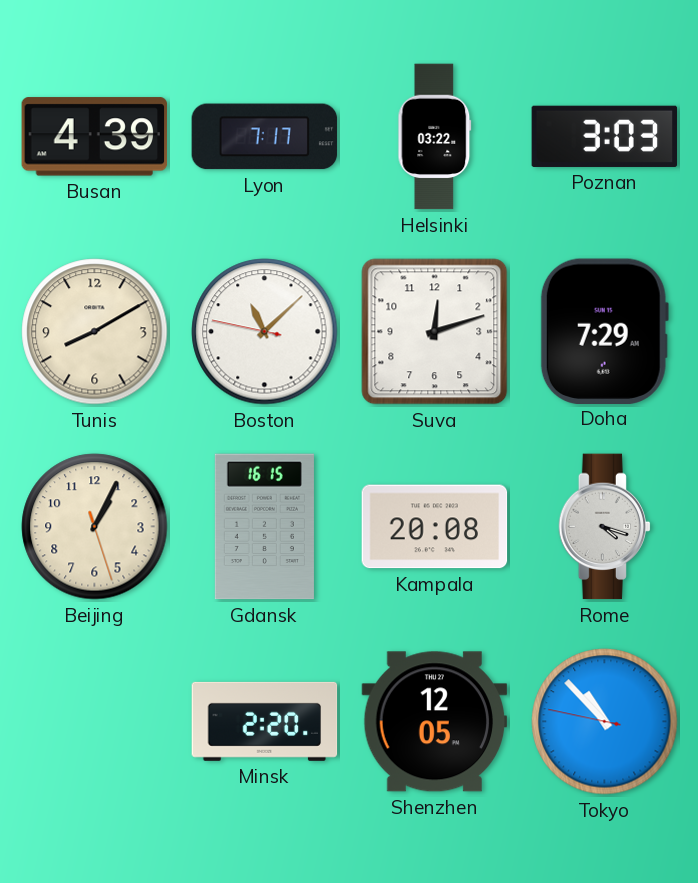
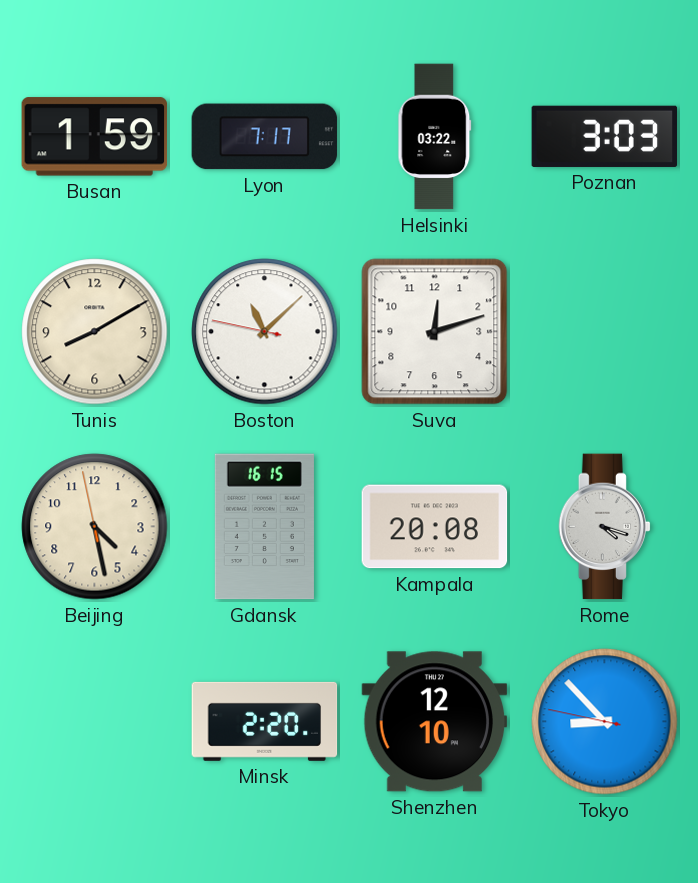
Busan: 4:39 -> 1:59
Doha: 7:29 -> none
Beijing: 1:04 -> 4:27
Shenzhen: 12:05 -> 12:10
Tokyo: 10:52 -> 8:52
